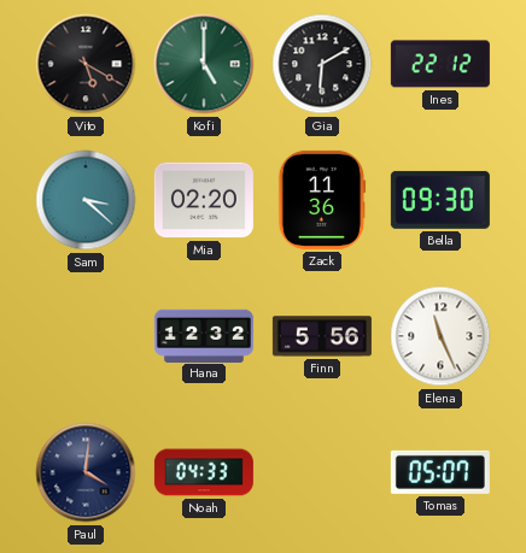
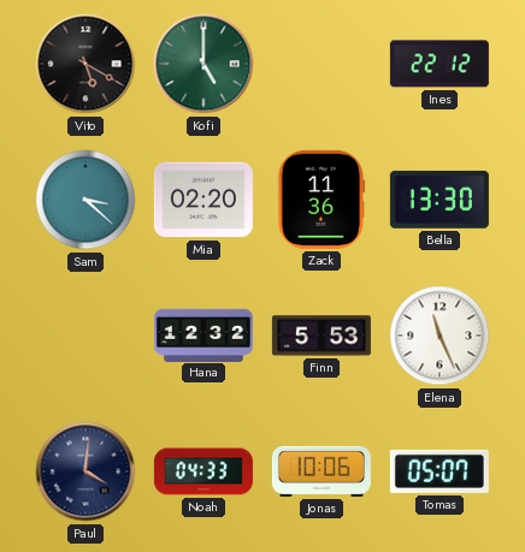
Gia: 6:10 -> none
Bella: 09:30 -> 13:30
Finn: 5:56 -> 5:53
Jonas: none -> 10:06
